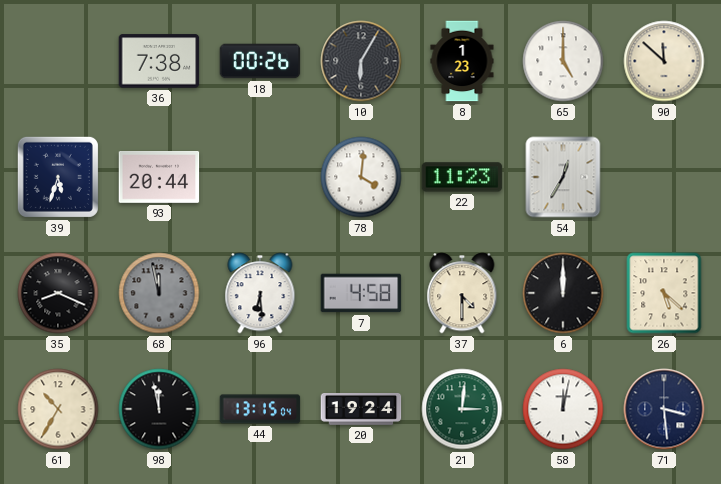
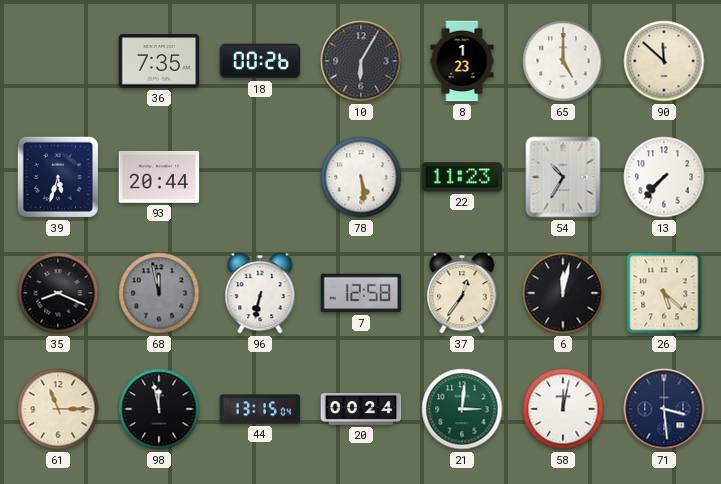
36: 7:38 -> 7:35
78: 4:01 -> 5:29
54: 12:35 -> 10:35
13: none -> 7:37
96: 6:29 -> 6:32
7: 4:58 -> 12:58
37: 4:30 -> 12:36
6: 12:00 -> 12:02
61: 10:35 -> 11:15
20: 19:24 -> 00:24
